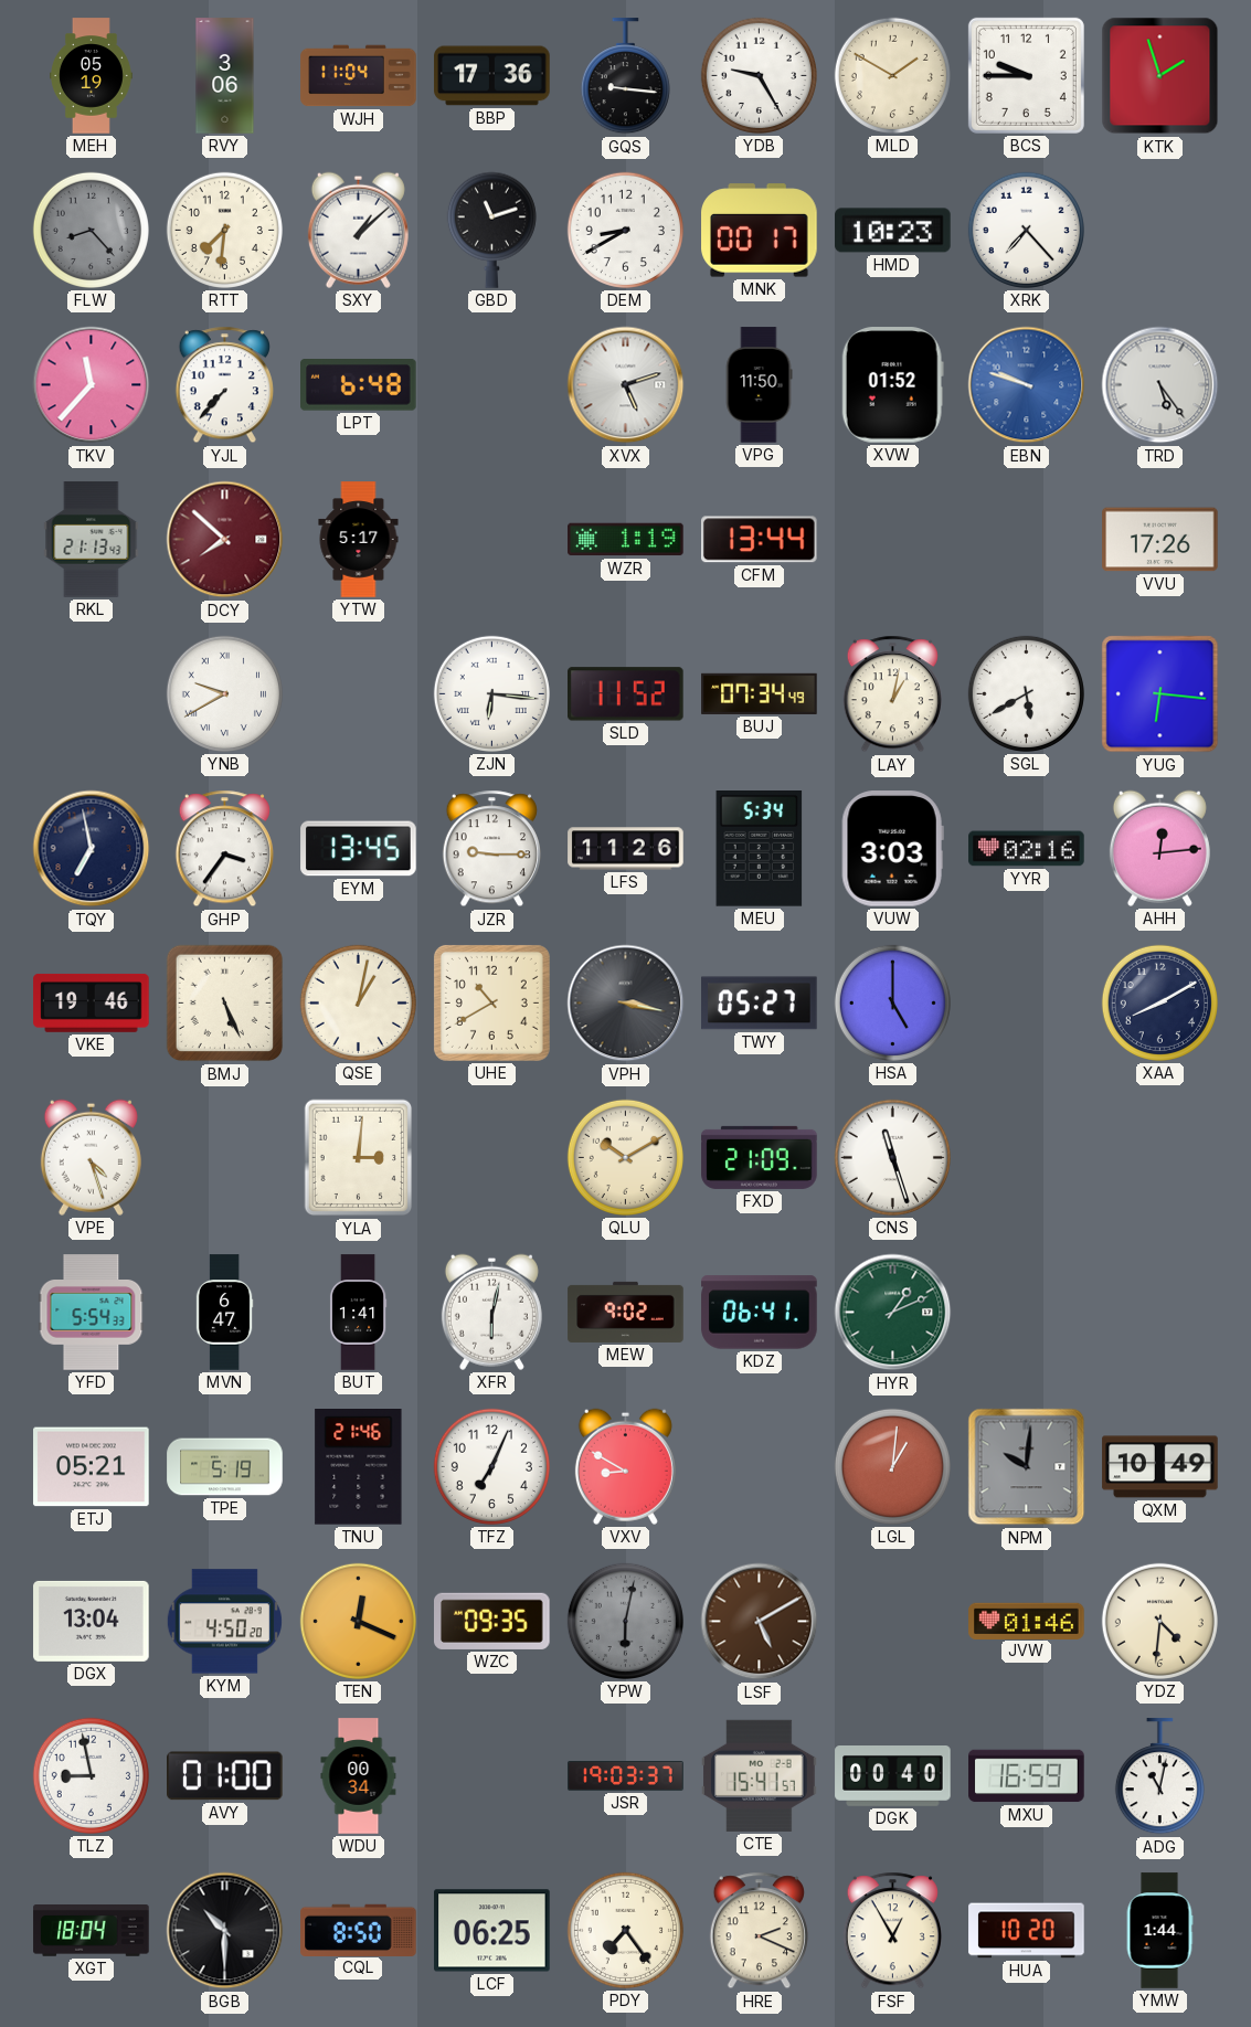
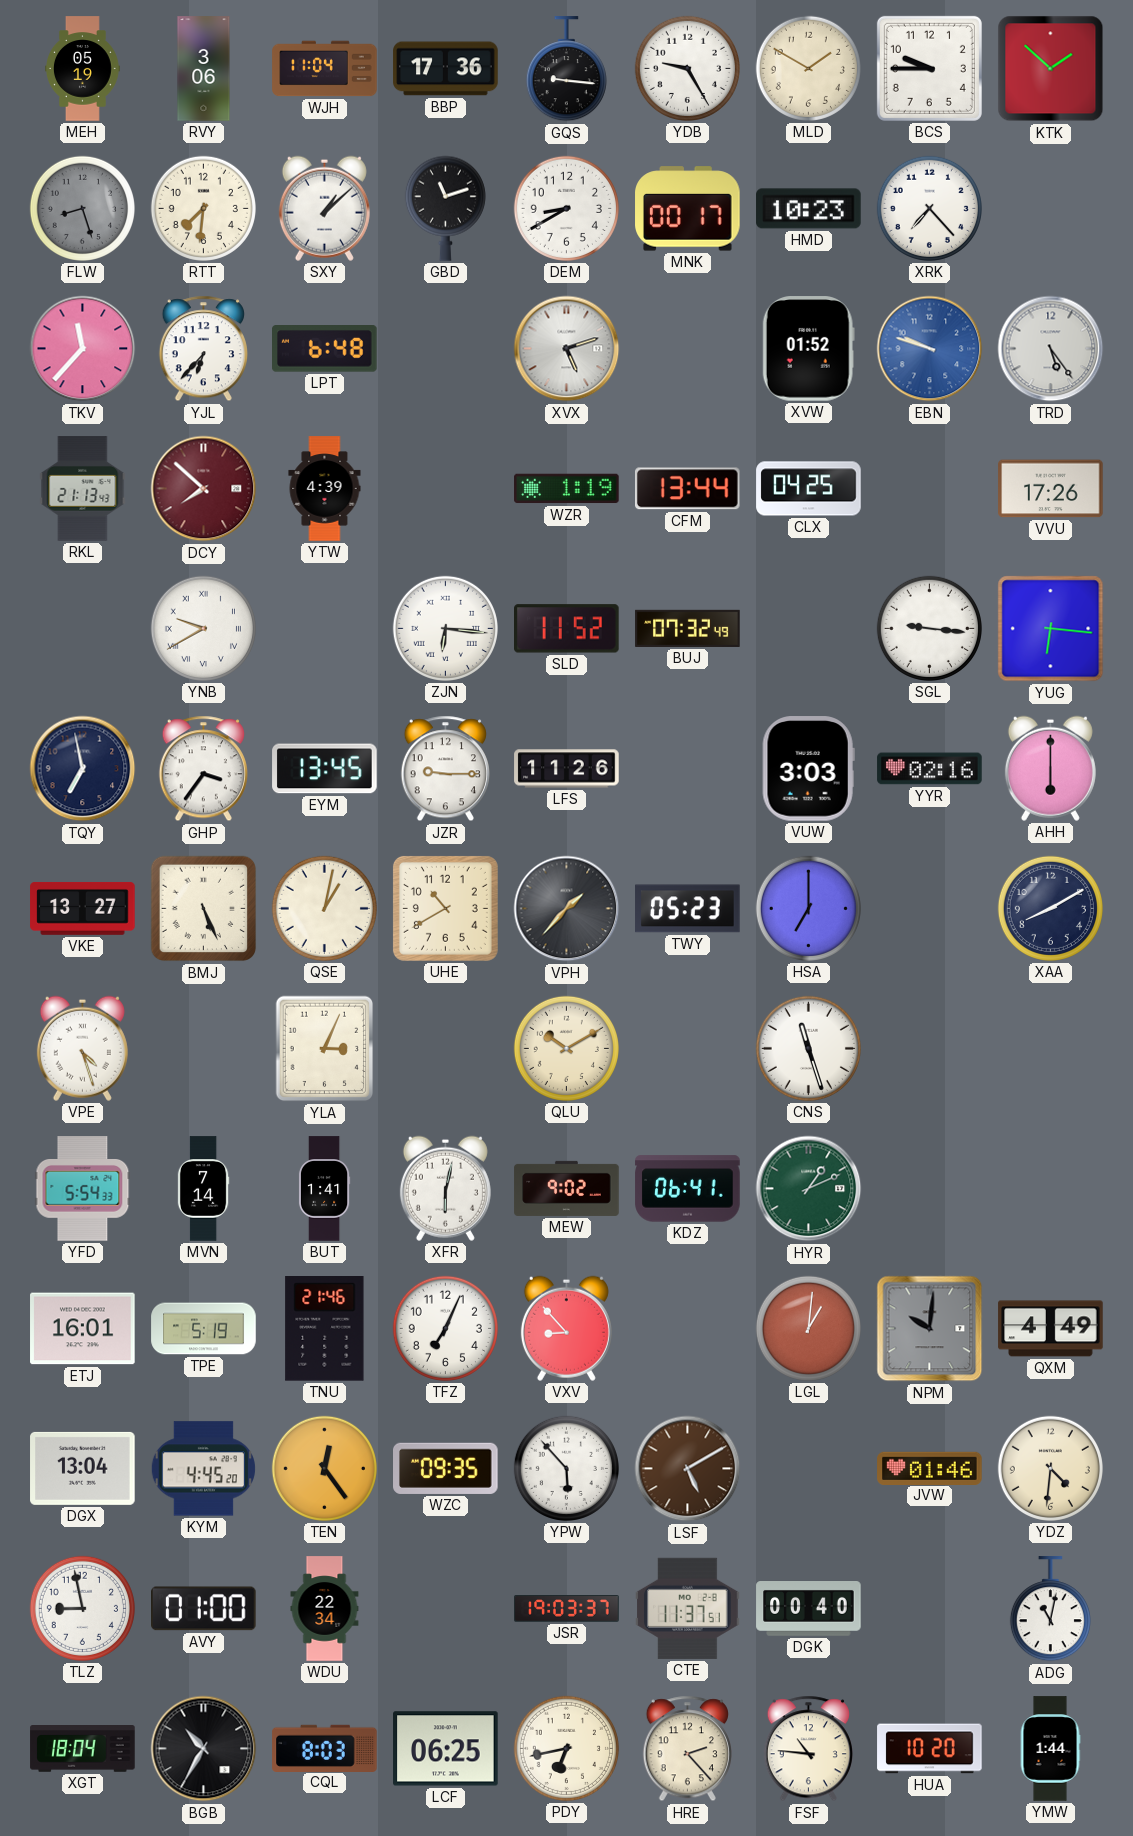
KTK: 1:57 -> 1:52
FLW: 8:23 -> 8:27
YJL: 7:37 -> 6:37
VPG: 11:50 -> none
YTW: 5:17 -> 4:39
CLX: none -> 04:25
BUJ: 07:34 -> 07:32
LAY: 1:02 -> none
SGL: 5:40 -> 9:16
MEU: 5:34 -> none
AHH: 12:14 -> 6:00
VKE: 19:46 -> 13:27
VPH: 3:17 -> 1:37
TWY: 05:27 -> 05:23
HSA: 5:00 -> 7:00
YLA: 3:01 -> 3:04
FXD: 21:09 -> none
MVN: 6:47 -> 7:14
ETJ: 05:21 -> 16:01
VXV: 8:50 -> 8:53
QXM: 10:49 -> 4:49
KYM: 4:50 -> 4:45
TEN: 12:19 -> 12:24
YPW: 6:02 -> 5:53
YPW dial: grey -> white
WDU: 00:34 -> 22:34
CTE: 15:41 -> 11:37
MXU: 16:59 -> none
BGB: 10:30 -> 10:35
CQL: 8:50 -> 8:03
PDY: 7:24 -> 6:43
HRE: 2:19 -> 2:23
FSF: 12:55 -> 10:46
